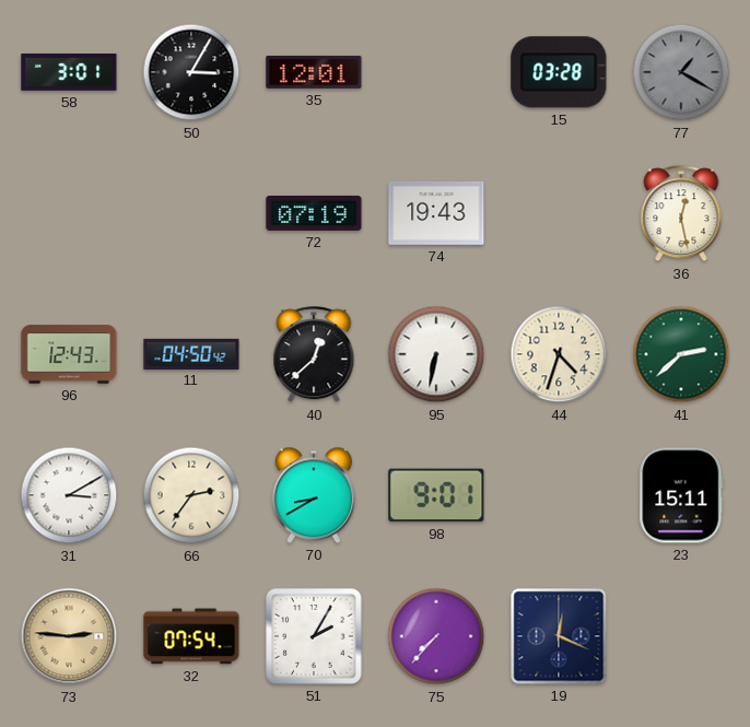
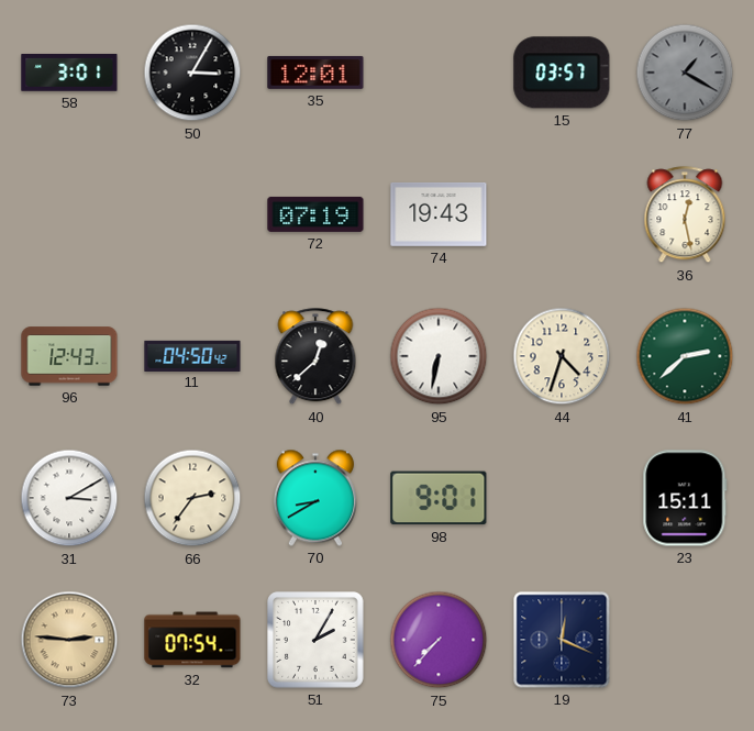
15: 03:28 -> 03:57
